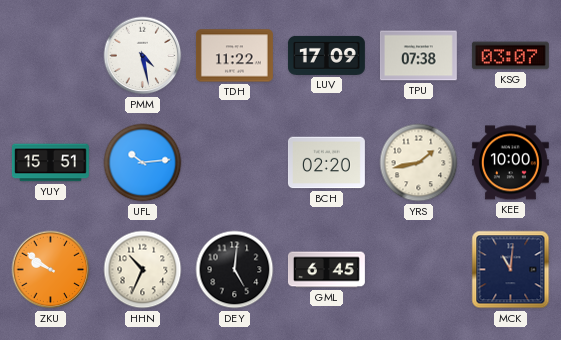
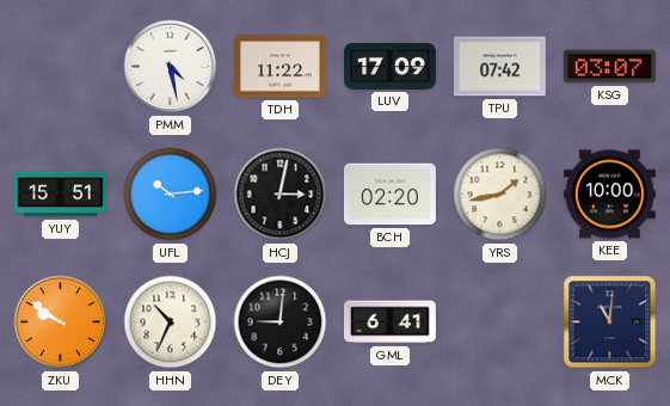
TPU: 07:38 -> 07:42
HCJ: none -> 3:02
DEY: 5:01 -> 9:01
GML: 6:45 -> 6:41
